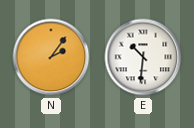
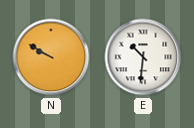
N: 2:06 -> 9:50
